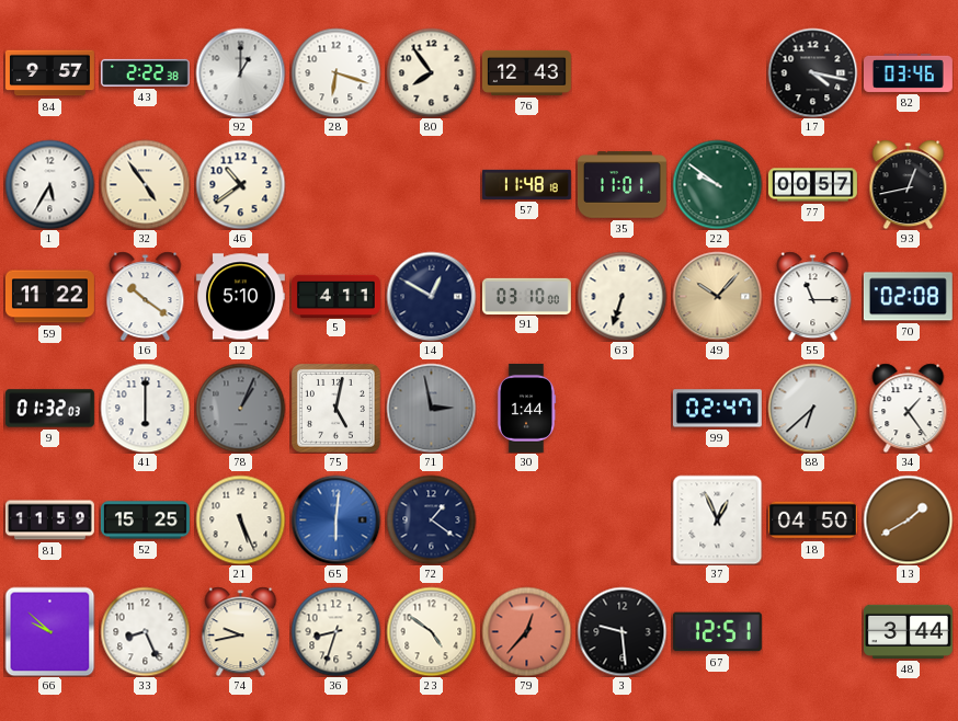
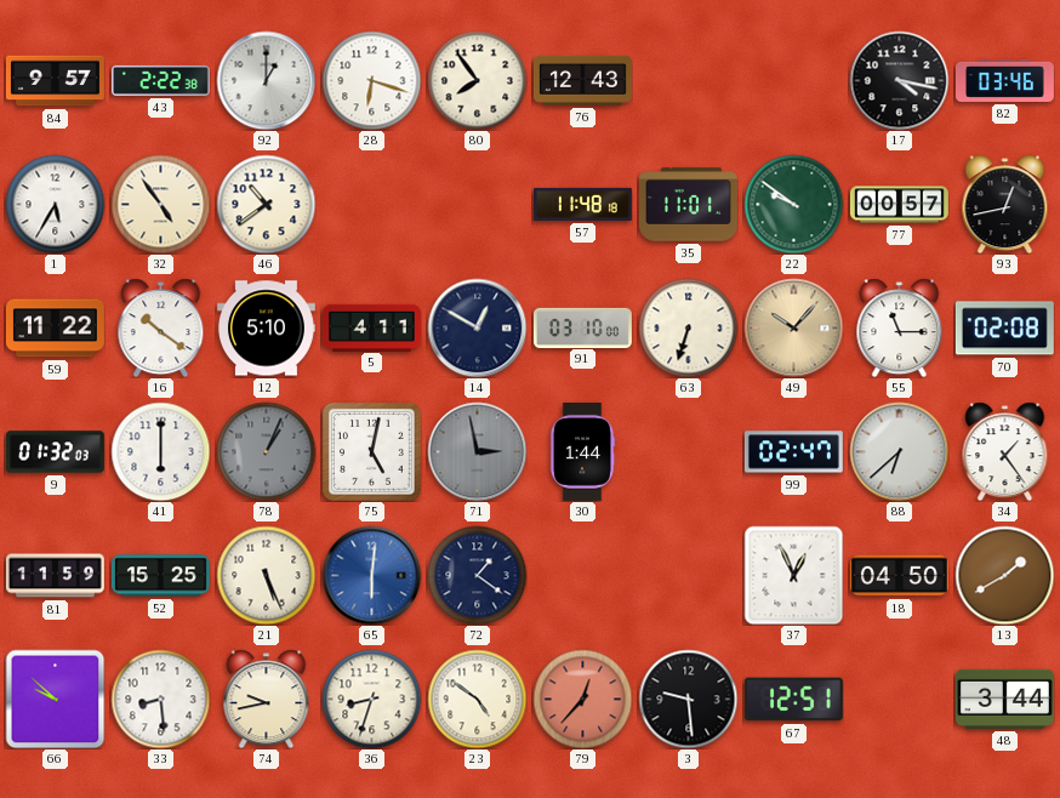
33: 8:26 -> 8:29
